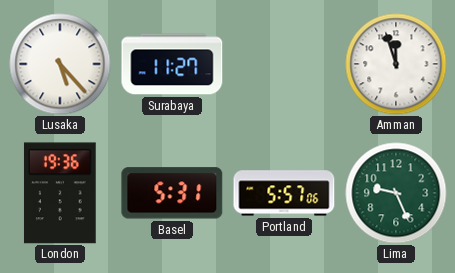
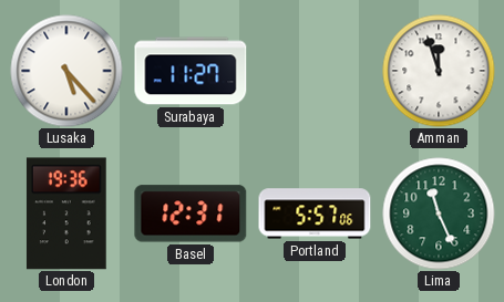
Basel: 5:31 -> 12:31
Lima: 9:26 -> 11:26
